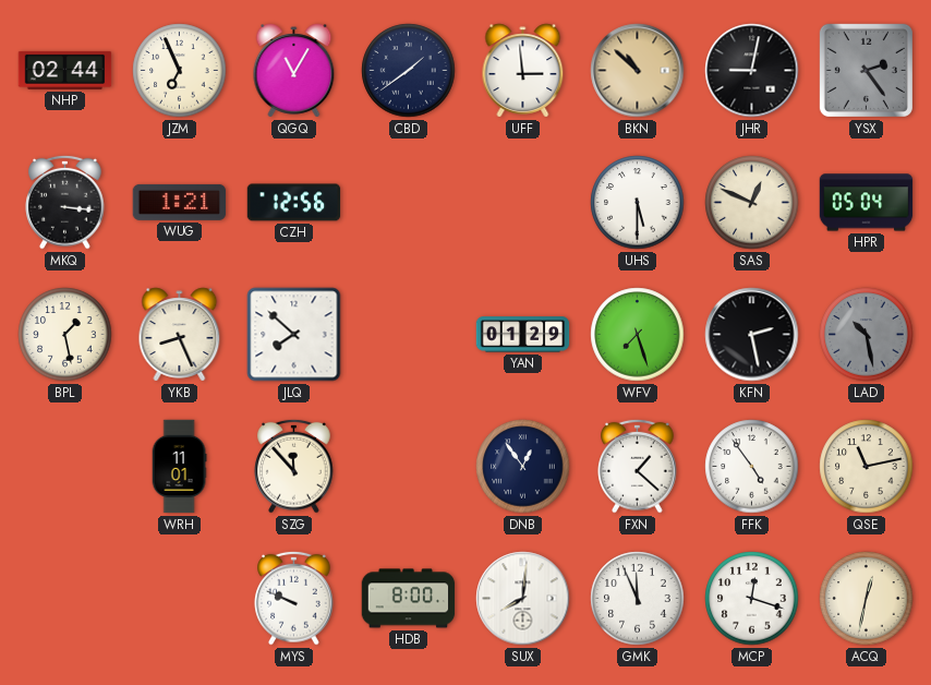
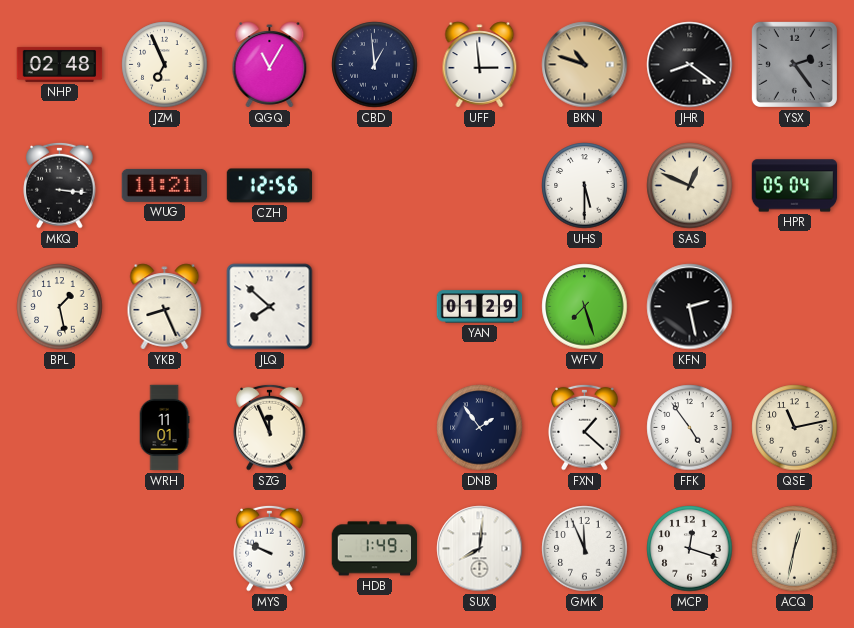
NHP: 02:44 -> 02:48
CBD: 1:39 -> 12:59
BKN: 10:52 -> 10:48
JHR: 9:02 -> 8:21
WUG: 1:21 -> 11:21
LAD: 10:28 -> none
SZG: 11:53 -> 11:56
DNB: 12:54 -> 1:54
HDB: 8:00 -> 1:49
